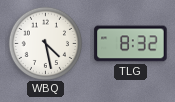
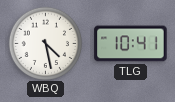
TLG: 8:32 -> 10:41
